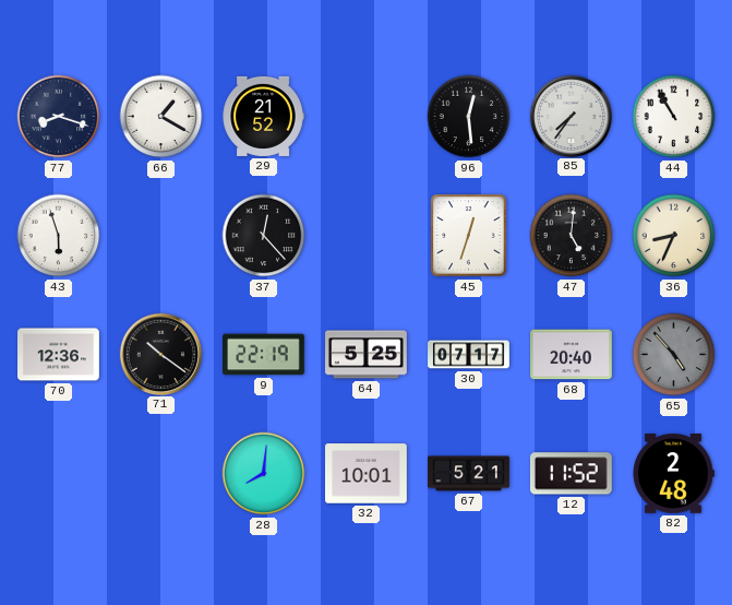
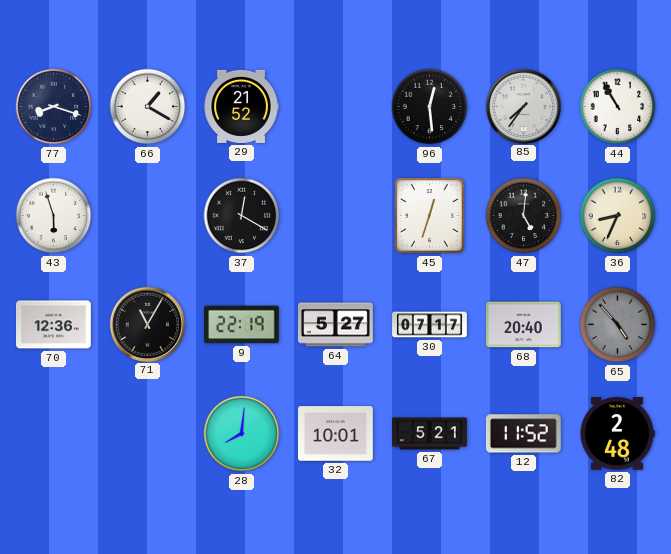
37: 12:23 -> 12:20
71: 10:21 -> 11:05
64: 5:25 -> 5:27
